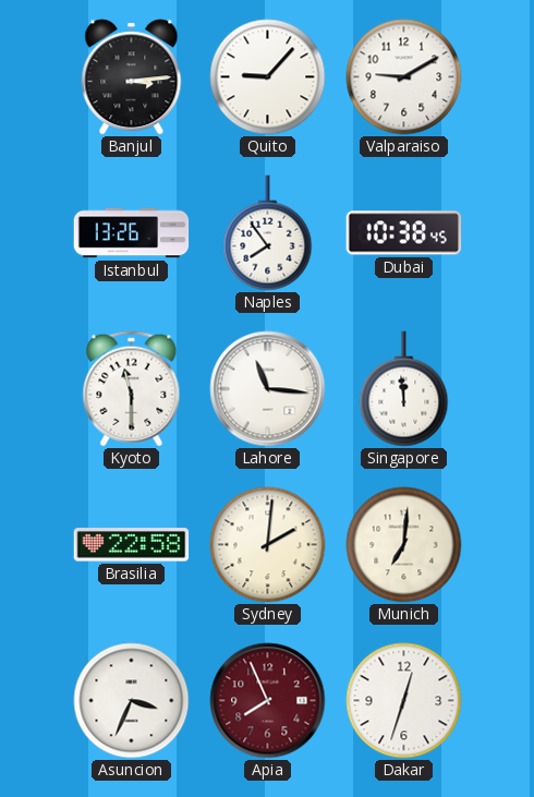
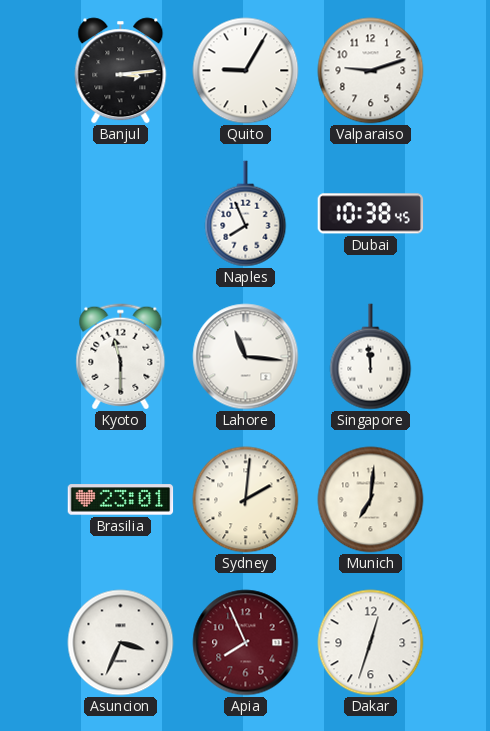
Quito: 9:07 -> 9:05
Valparaiso: 9:10 -> 9:12
Istanbul: 13:26 -> none
Naples: 7:54 -> 7:56
Brasilia: 22:58 -> 23:01
